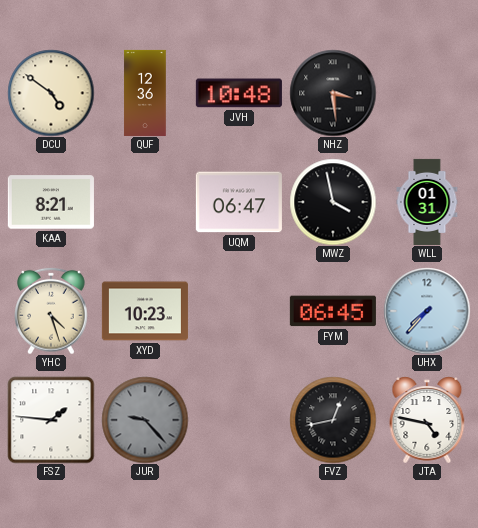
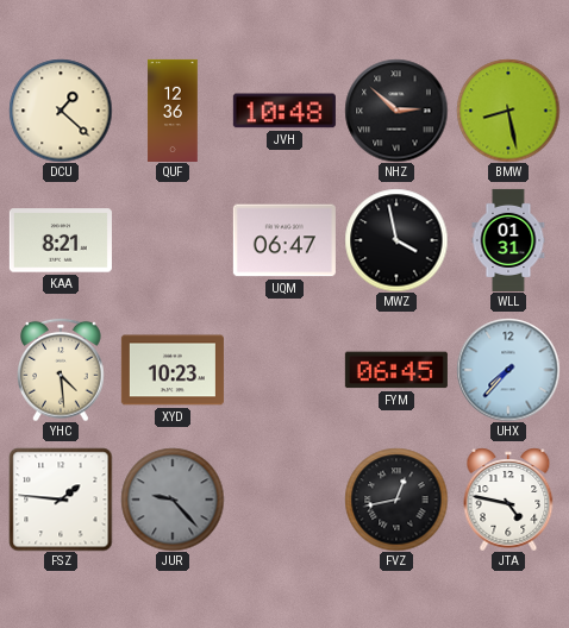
DCU: 4:51 -> 1:22
NHZ: 3:29 -> 2:52
BMW: none -> 8:28
YHC: 4:27 -> 4:29
